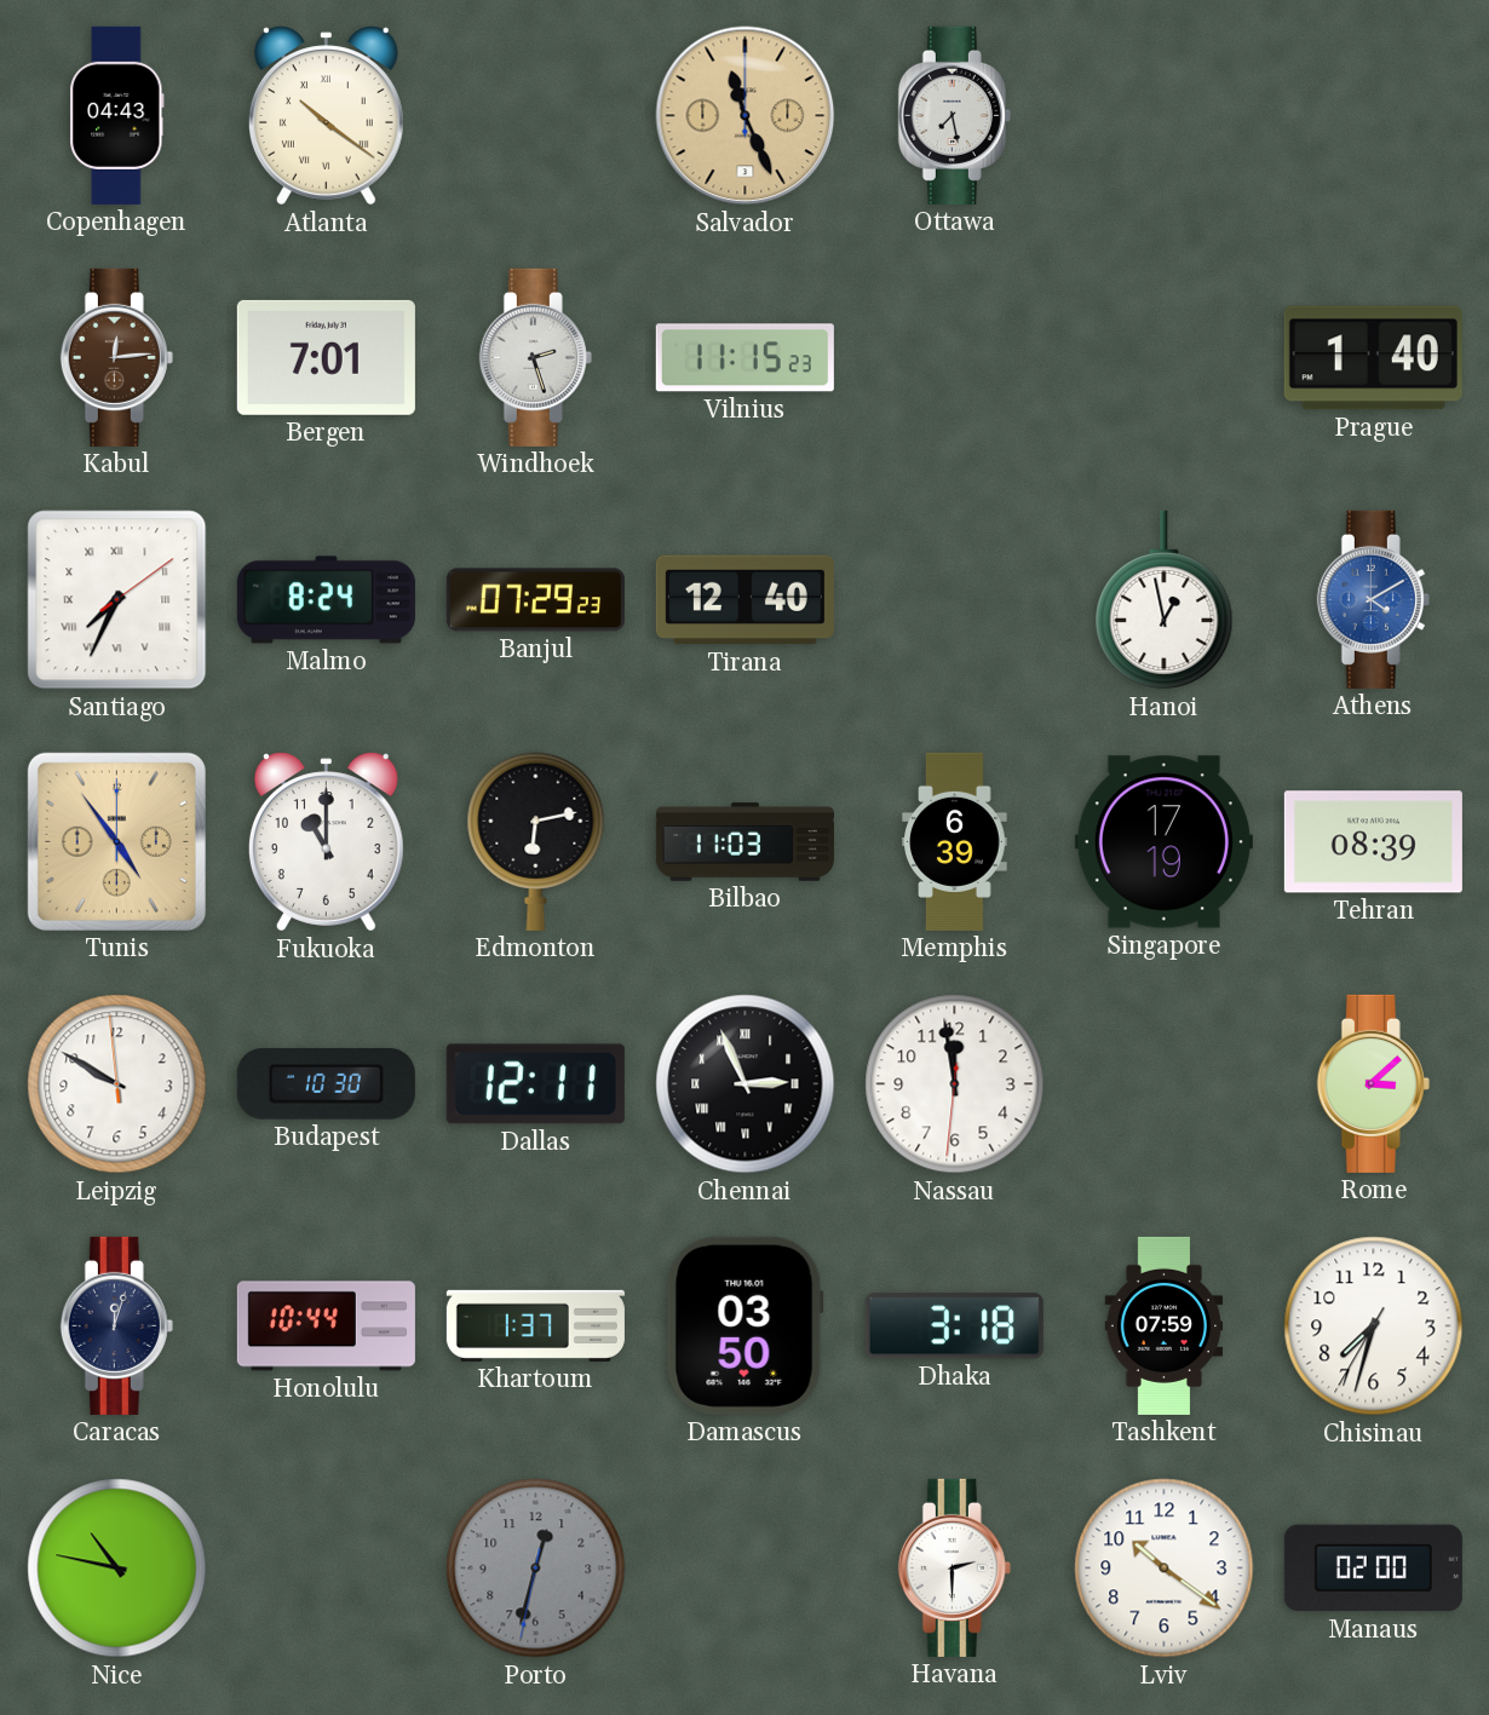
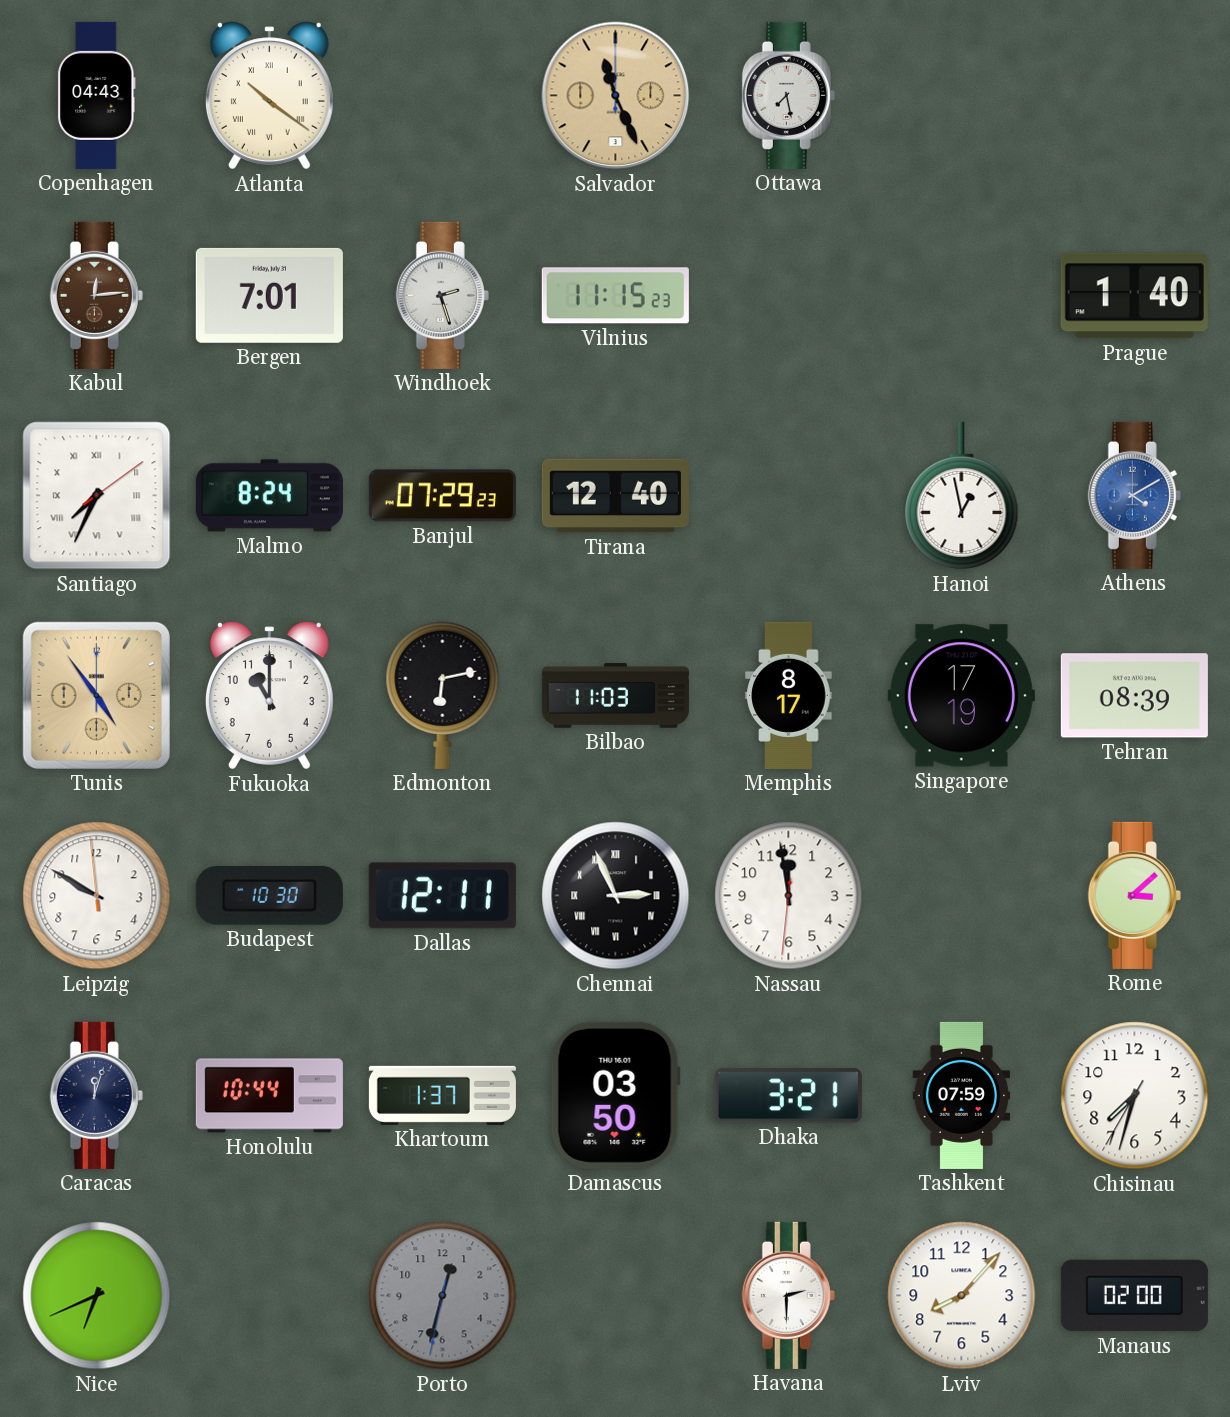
Memphis: 6:39 -> 8:17
Dhaka: 3:18 -> 3:21
Nice: 10:47 -> 6:41
Lviv: 10:21 -> 8:07
